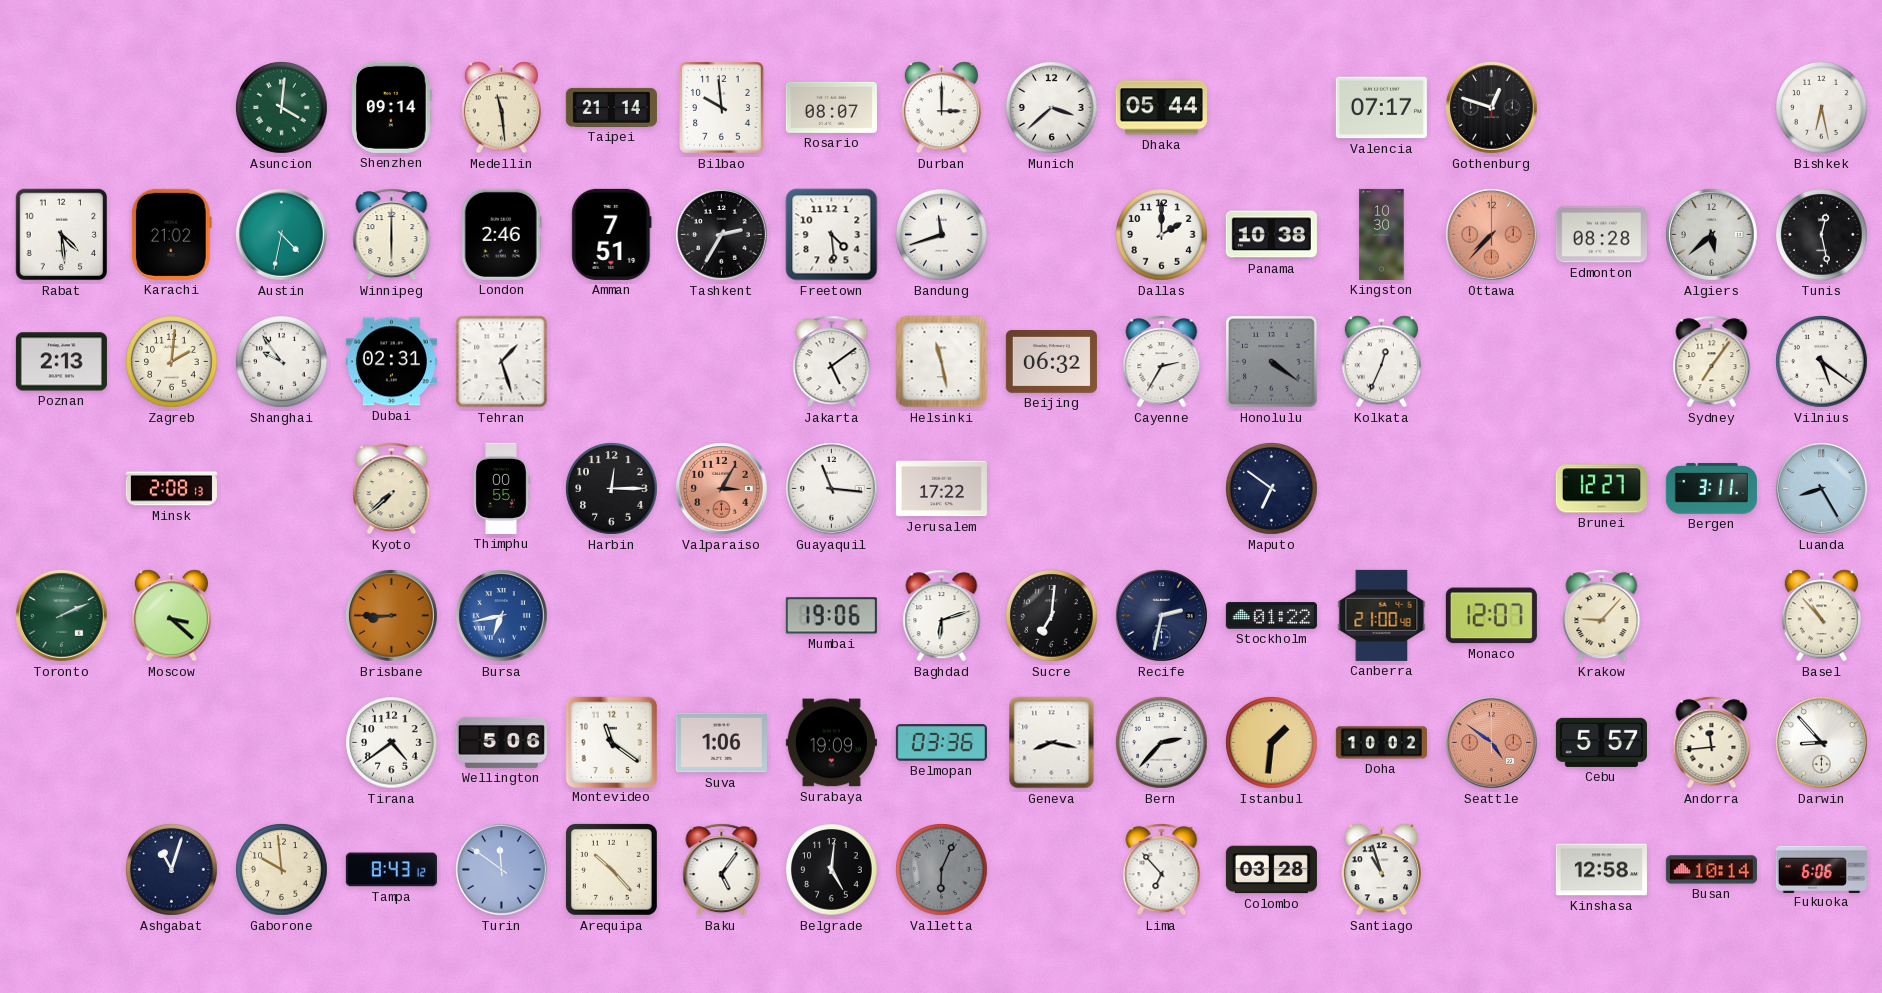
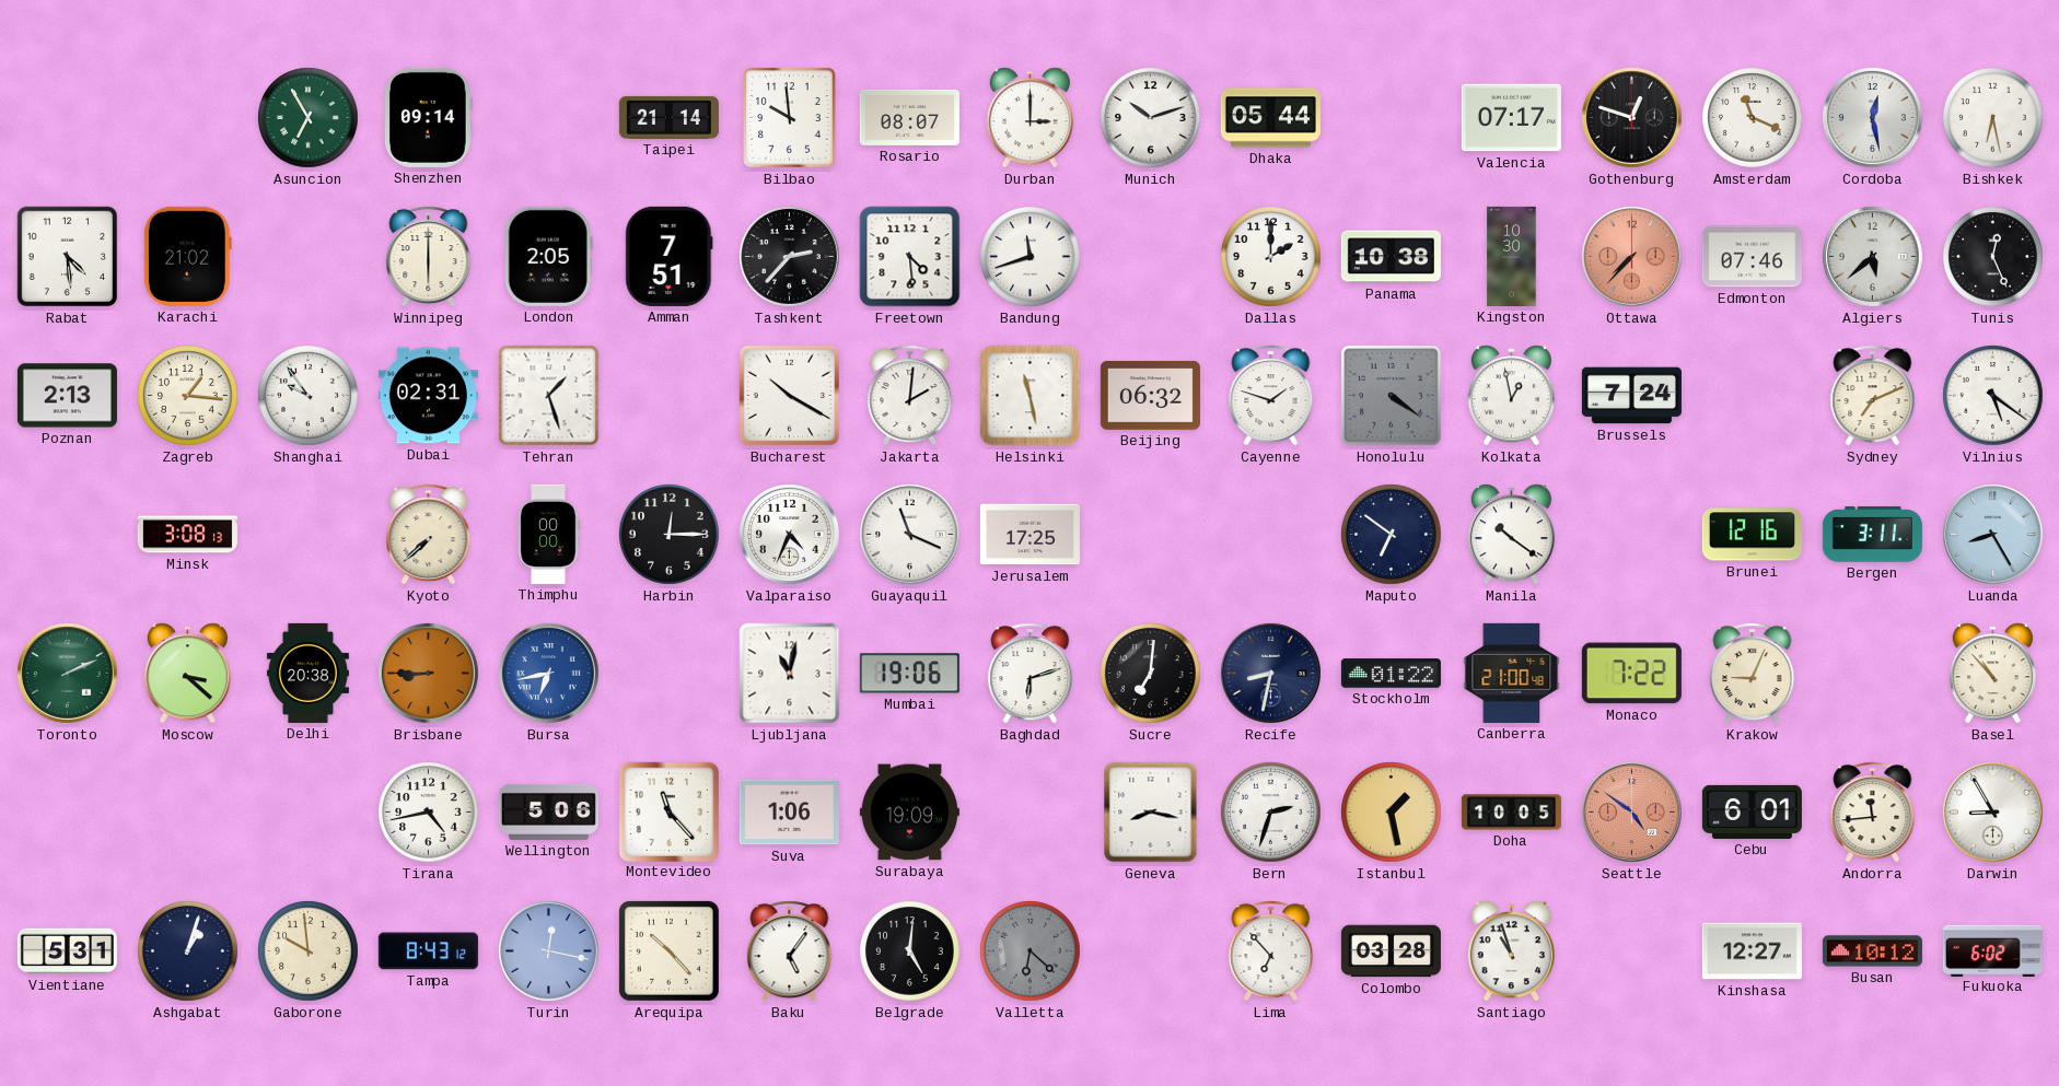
Asuncion: 4:01 -> 6:55
Medellin: 11:29 -> none
Munich: 3:38 -> 10:12
Amsterdam: none -> 11:19
Cordoba: none -> 12:28
Austin: 4:32 -> none
London: 2:46 -> 2:05
Tashkent: 2:35 -> 2:37
Edmonton: 08:28 -> 07:46
Tunis: 12:28 -> 12:26
Zagreb: 2:01 -> 1:16
Bucharest: none -> 10:20
Jakarta: 5:09 -> 2:01
Cayenne: 2:35 -> 1:48
Kolkata: 12:34 -> 12:58
Brussels: none -> 7:24
Sydney: 7:06 -> 7:11
Minsk: 2:08 -> 3:08
Thimphu: 00:55 -> 00:00
Valparaiso: 3:05 -> 4:34
Valparaiso dial: salmon -> white
Guayaquil: 11:16 -> 11:19
Jerusalem: 17:22 -> 17:25
Manila: none -> 10:21
Brunei: 12:27 -> 12:16
Delhi: none -> 20:38
Ljubljana: none -> 11:02
Recife: 2:32 -> 8:32
Monaco: 12:07 -> 7:22
Krakow: 9:07 -> 9:04
Tirana: 4:39 -> 4:43
Montevideo: 11:21 -> 11:23
Belmopan: 03:36 -> none
Bern: 2:37 -> 2:33
Istanbul: 1:31 -> 1:28
Doha: 10:02 -> 10:05
Cebu: 5:57 -> 6:01
Darwin: 8:53 -> 8:55
Vientiane: none -> 5:31
Ashgabat: 11:03 -> 1:03
Turin: 11:51 -> 12:17
Valletta: 6:04 -> 6:22
Kinshasa: 12:58 -> 12:27
Busan: 10:14 -> 10:12
Fukuoka: 6:06 -> 6:02
